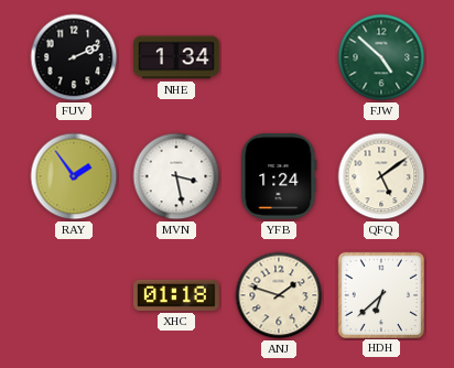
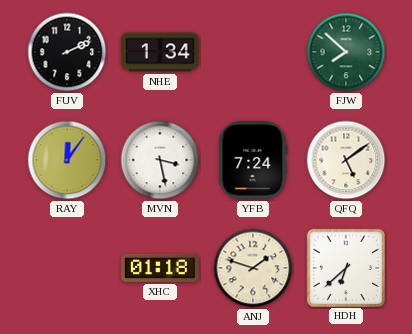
FJW: 4:52 -> 7:52
RAY: 1:54 -> 12:06
YFB: 1:24 -> 7:24
